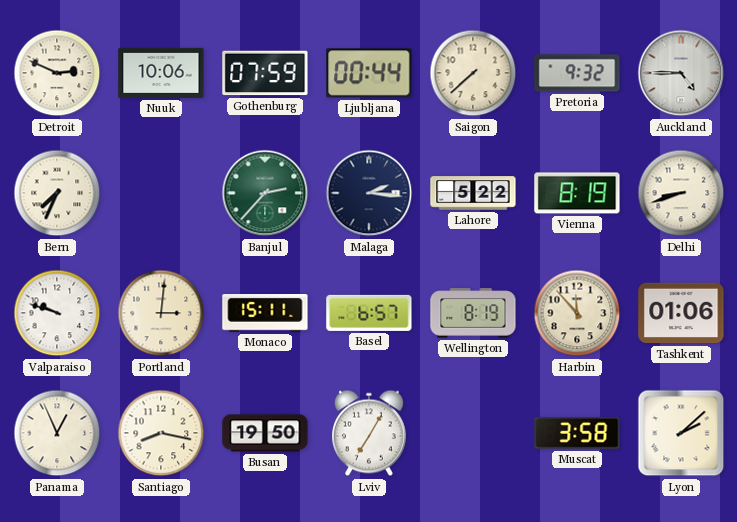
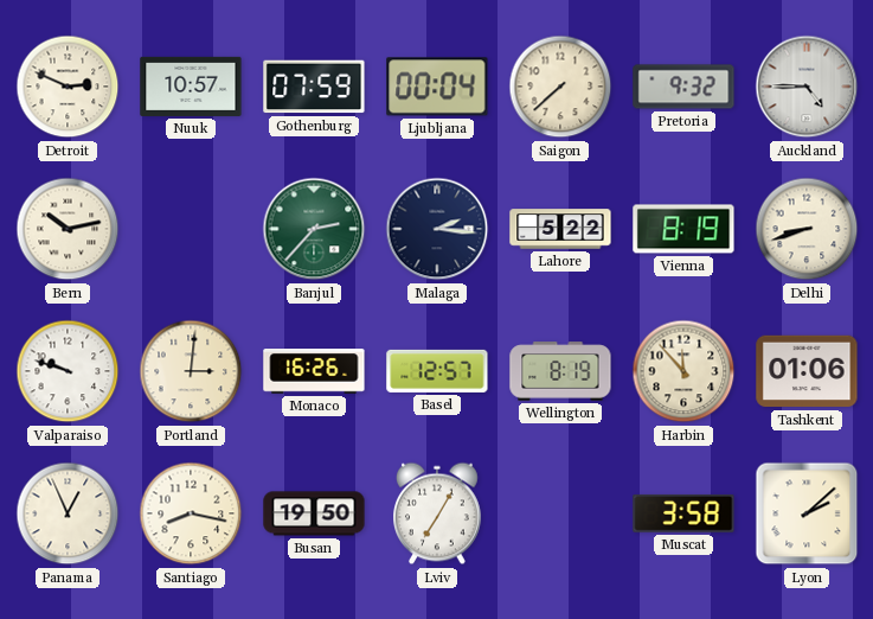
Nuuk: 10:06 -> 10:57
Ljubljana: 00:44 -> 00:04
Bern: 7:34 -> 10:13
Monaco: 15:11 -> 16:26
Basel: 6:57 -> 12:57
